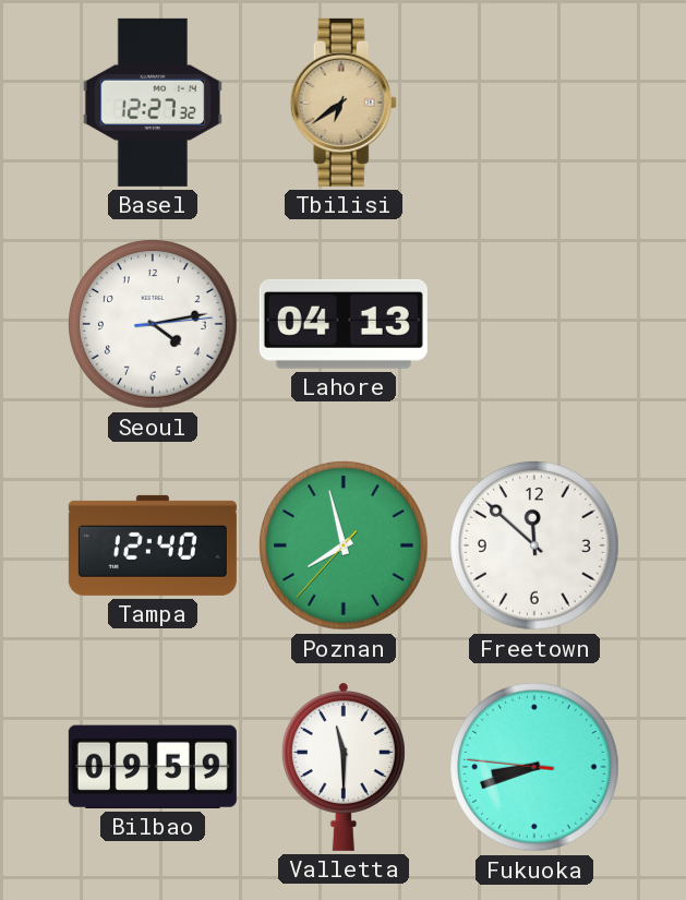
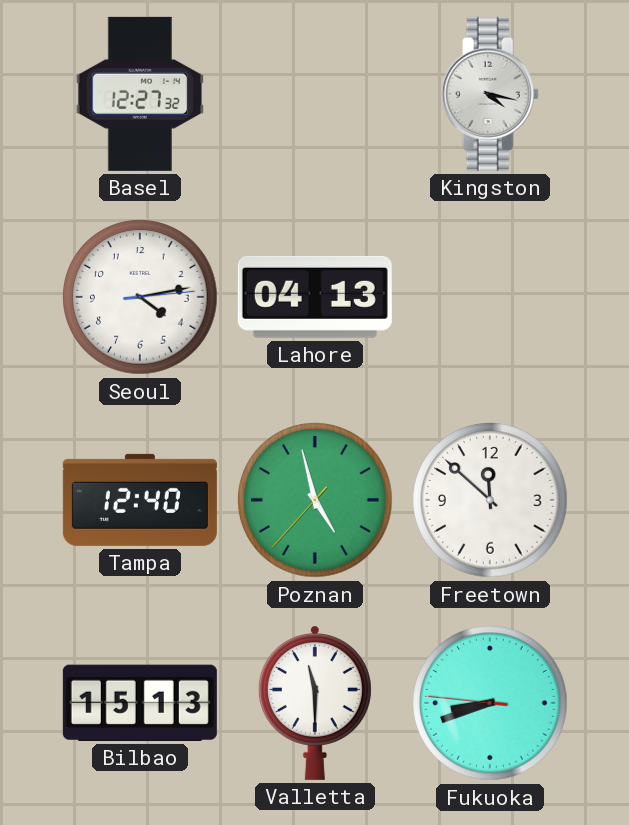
Tbilisi: 6:39 -> none
Kingston: none -> 4:17
Poznan: 7:57 -> 4:57
Bilbao: 09:59 -> 15:13
